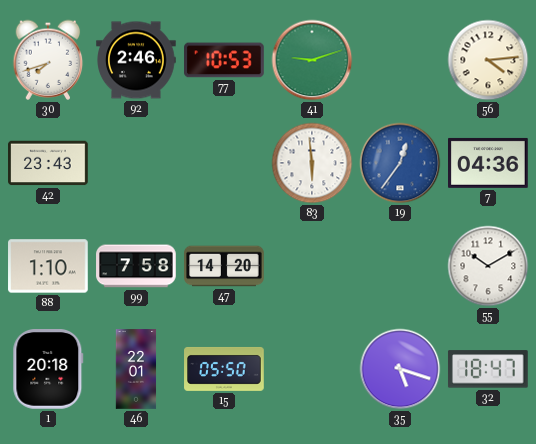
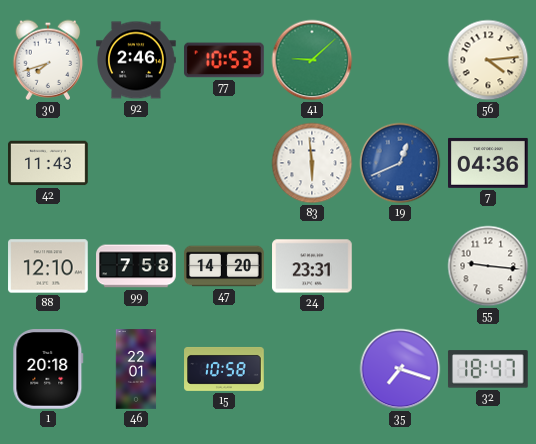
41: 9:12 -> 9:08
42: 23:43 -> 11:43
19: 12:36 -> 12:41
88: 1:10 -> 12:10
24: none -> 23:31
55: 10:10 -> 9:16
15: 05:50 -> 10:58
35: 5:18 -> 7:18
